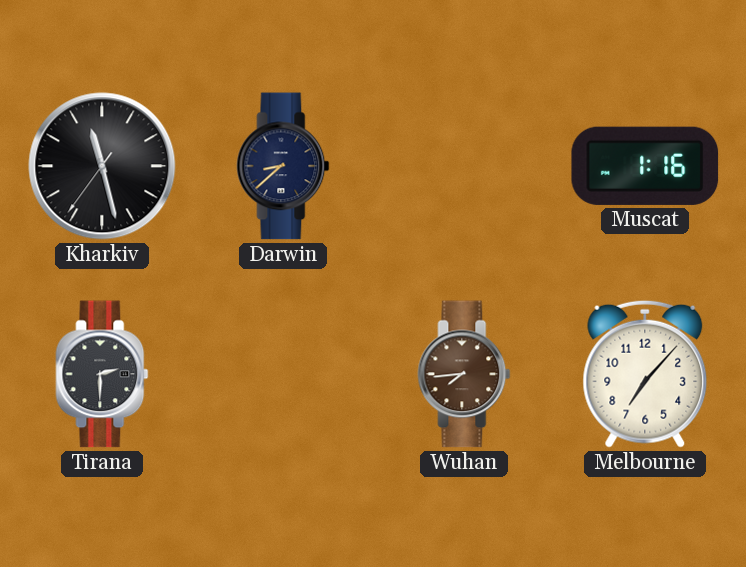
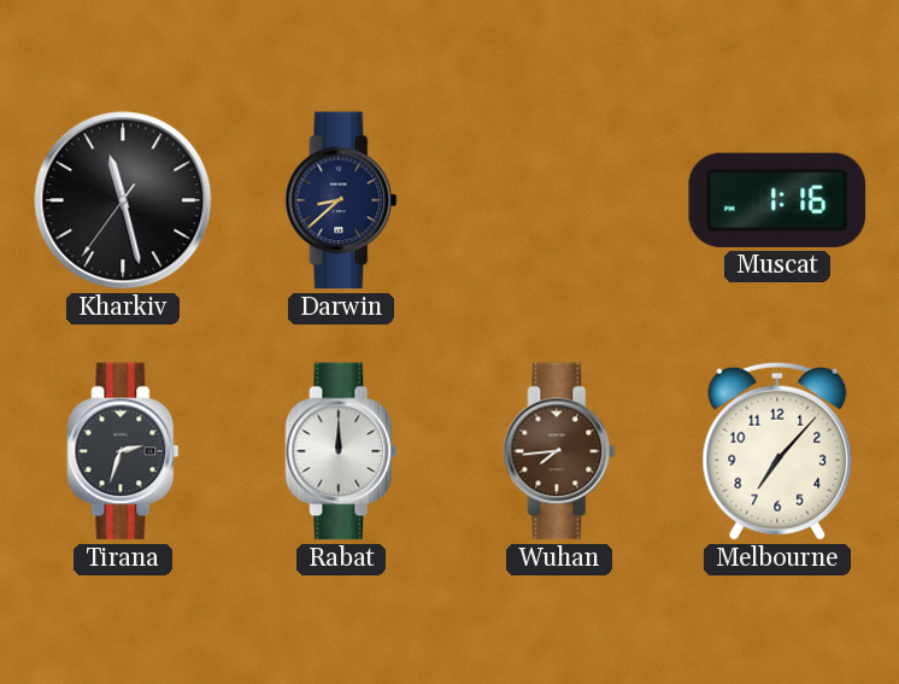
Tirana: 2:30 -> 2:33
Rabat: none -> 12:00
